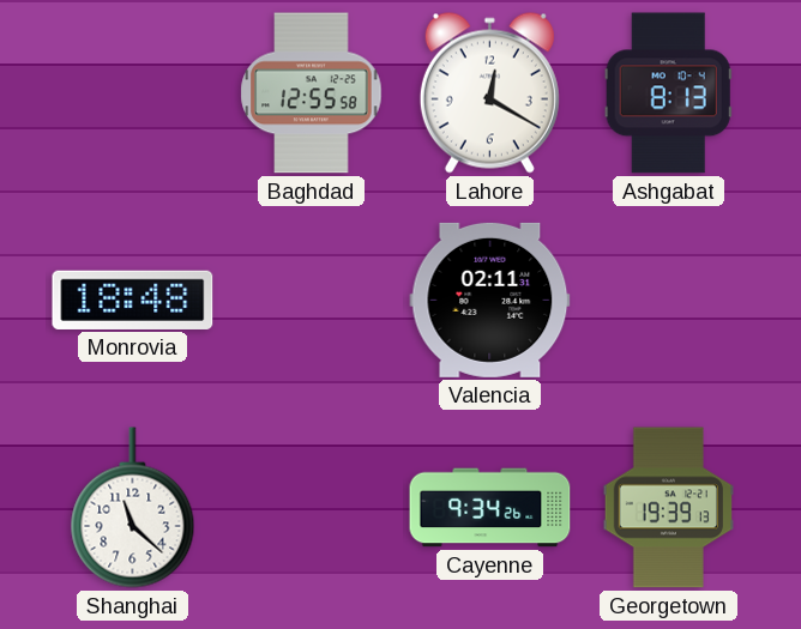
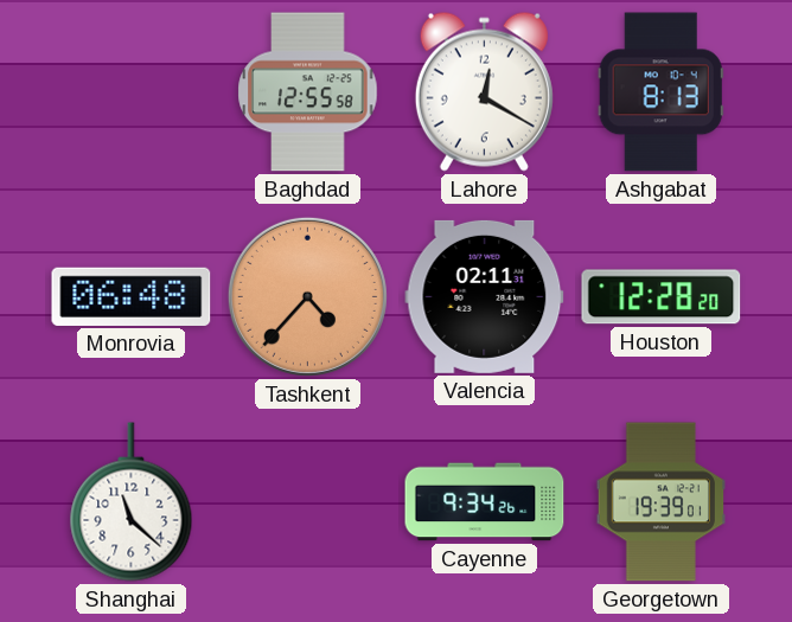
Monrovia: 18:48 -> 06:48
Tashkent: none -> 4:37
Houston: none -> 12:28
Georgetown: 19:39:13 -> 19:39:01
